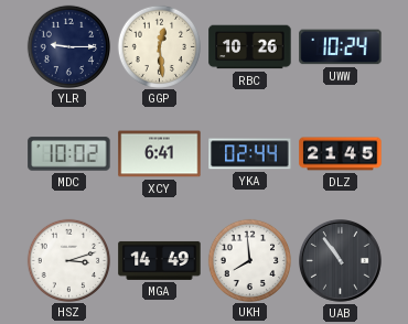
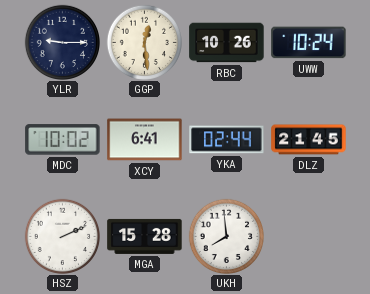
HSZ: 3:12 -> 2:11
MGA: 14:49 -> 15:28
UAB: 10:54 -> none
